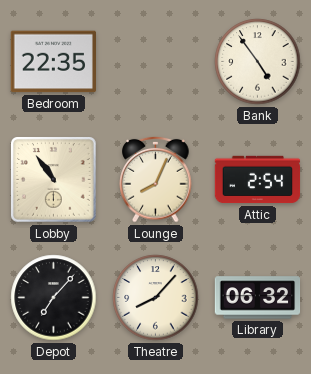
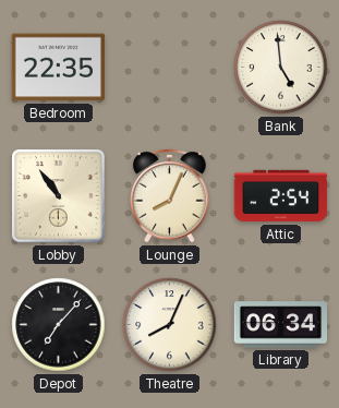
Bank: 4:54 -> 4:59
Theatre: 8:07 -> 8:04
Library: 06:32 -> 06:34
